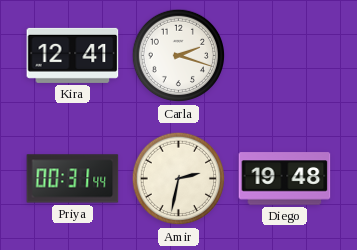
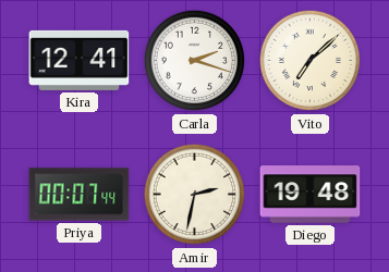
Vito: none -> 7:08
Priya: 00:31 -> 00:07
